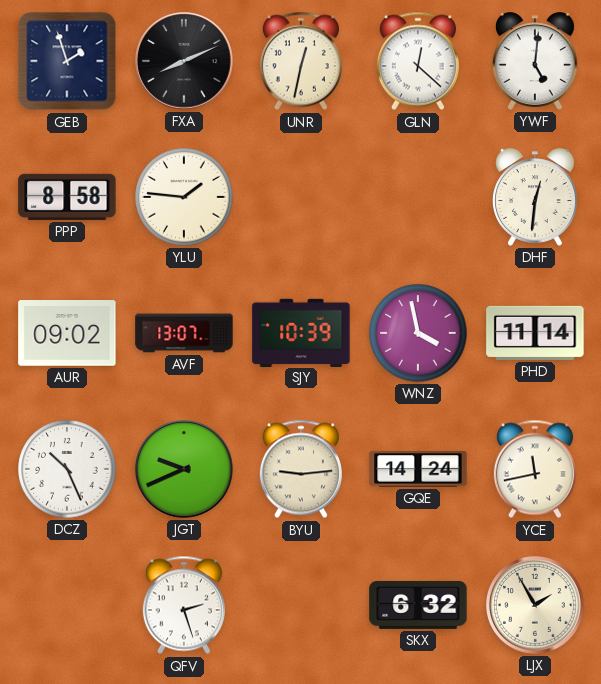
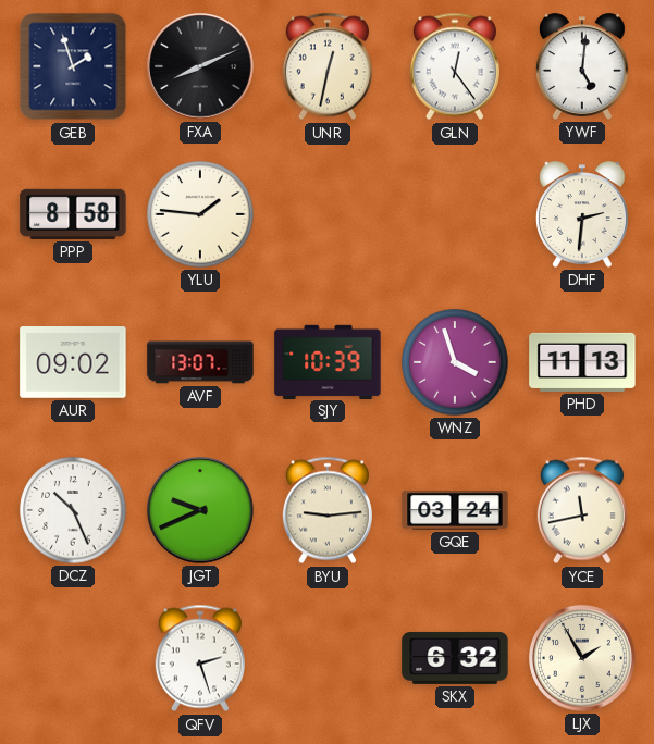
GLN: 12:22 -> 12:24
DHF: 12:31 -> 2:31
WNZ: 3:58 -> 3:57
PHD: 11:14 -> 11:13
GQE: 14:24 -> 03:24
